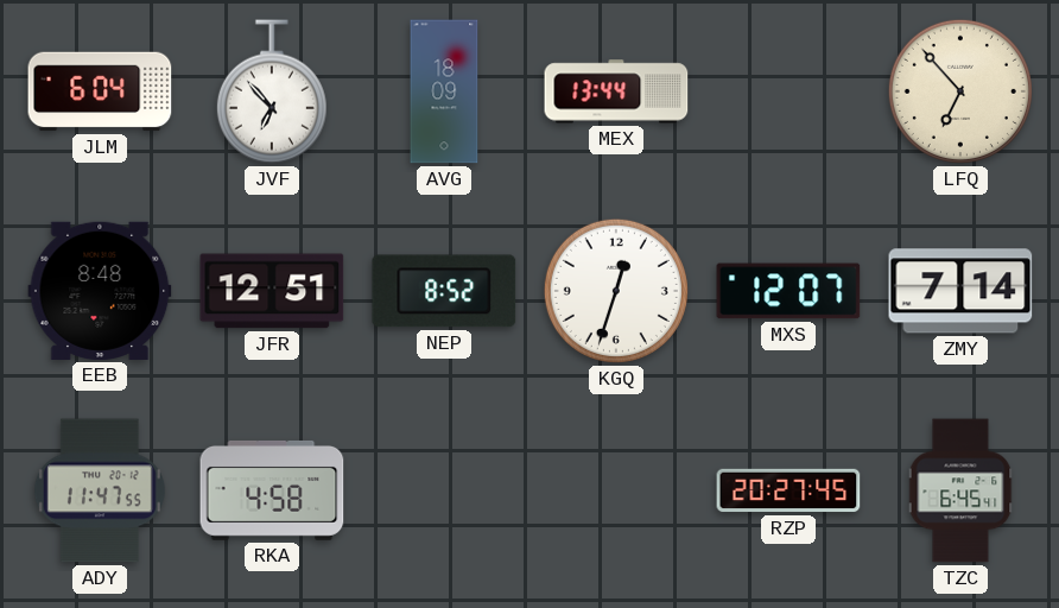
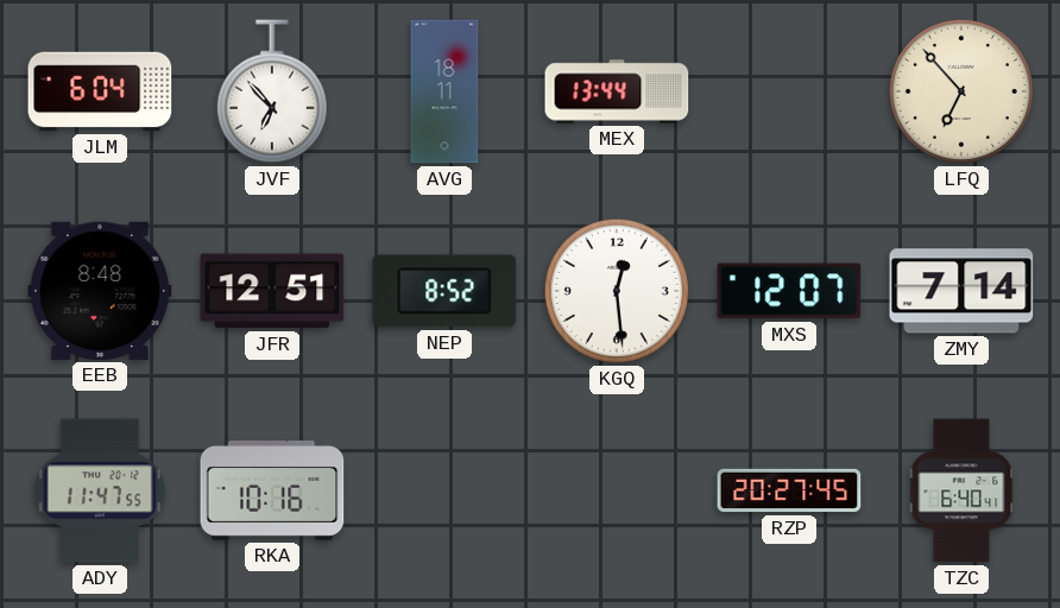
AVG: 18:09 -> 18:11
KGQ: 12:33 -> 12:29
RKA: 4:58 -> 10:16
TZC: 6:45 -> 6:40
